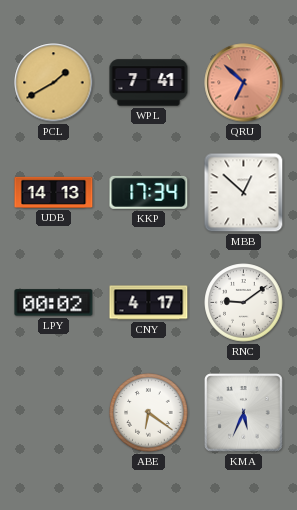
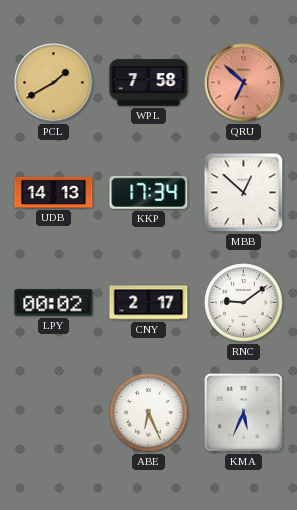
WPL: 7:41 -> 7:58
CNY: 4:17 -> 2:17
ABE: 6:21 -> 6:26
